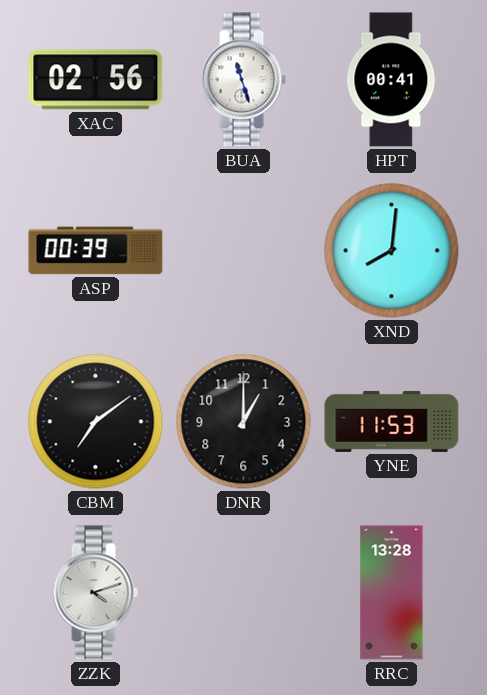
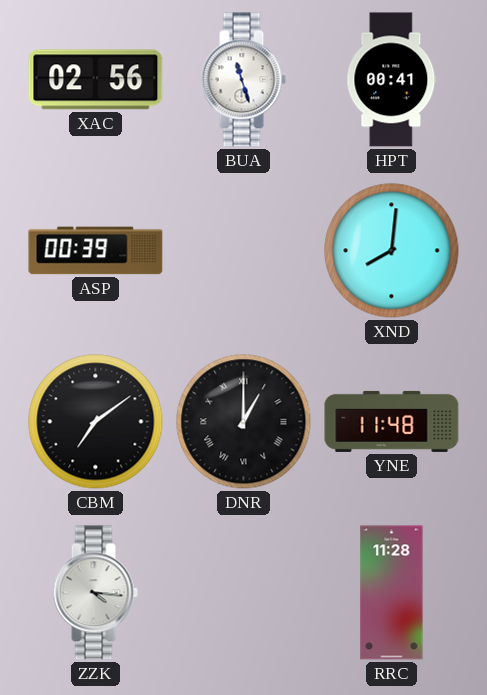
DNR numerals: Arabic -> Roman
YNE: 11:53 -> 11:48
ZZK: 4:12 -> 4:16
RRC: 13:28 -> 11:28
